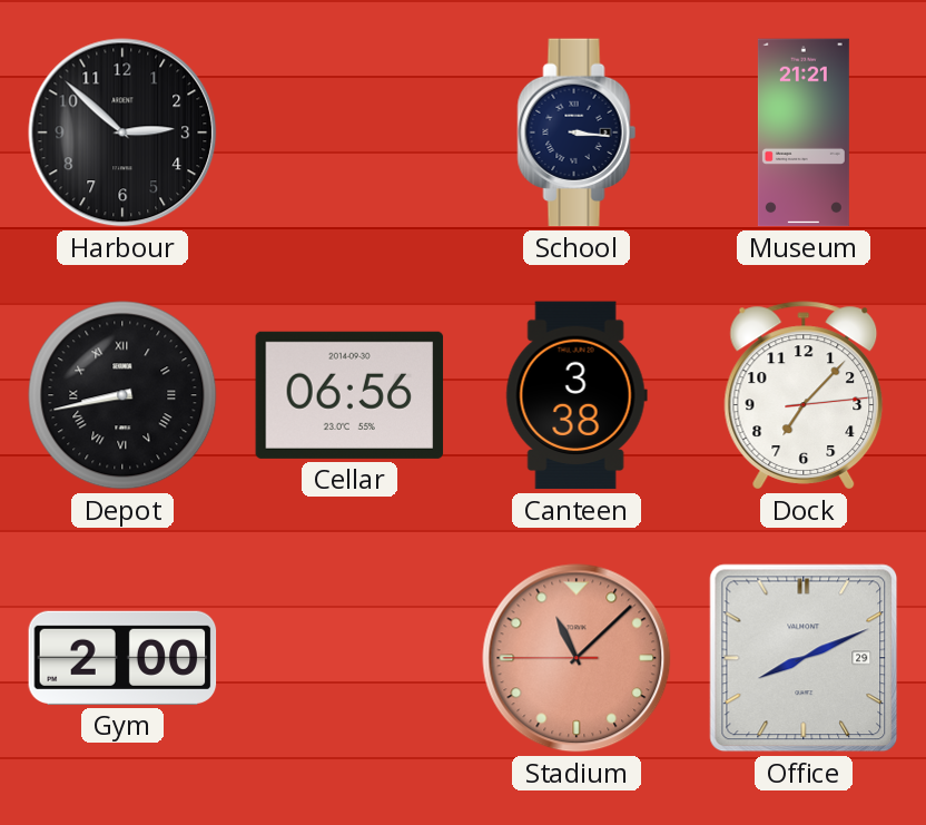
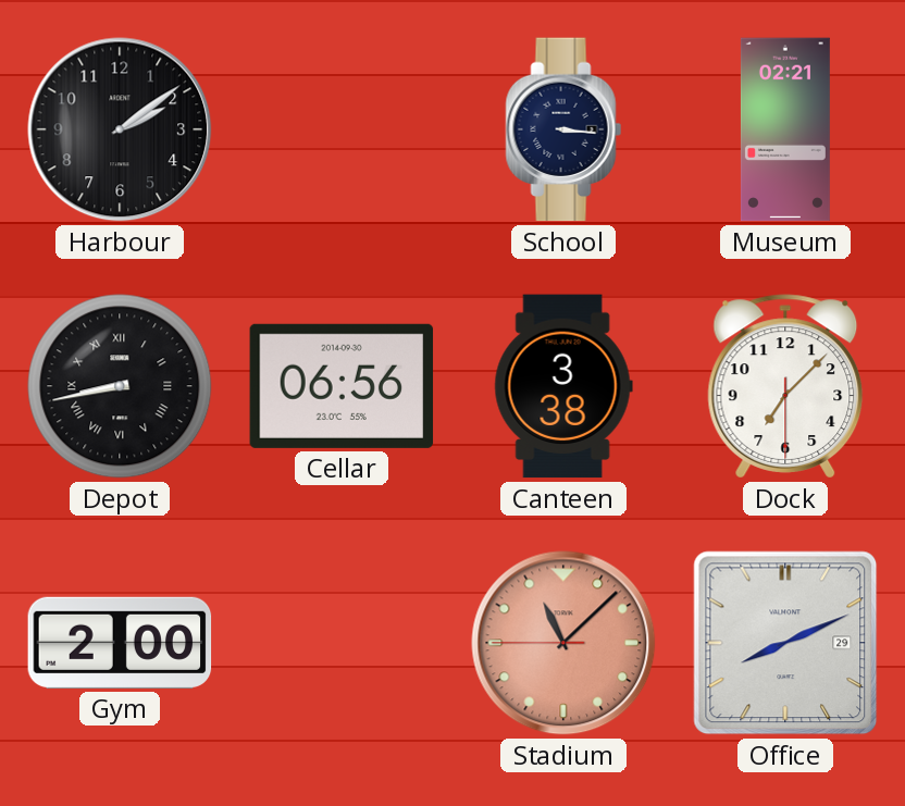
Harbour: 2:52 -> 2:09
Museum: 21:21 -> 02:21
Dock: 7:07:14 -> 7:07:30
